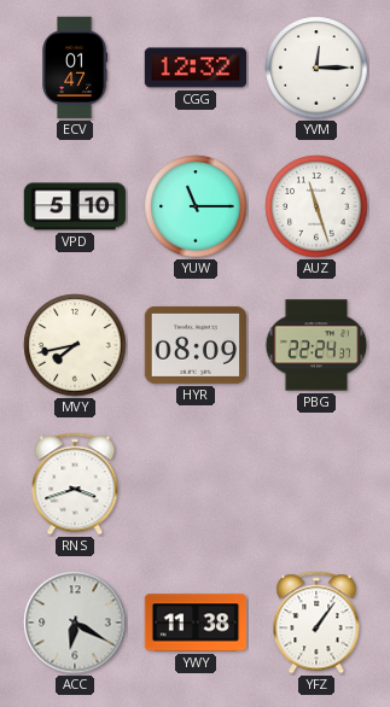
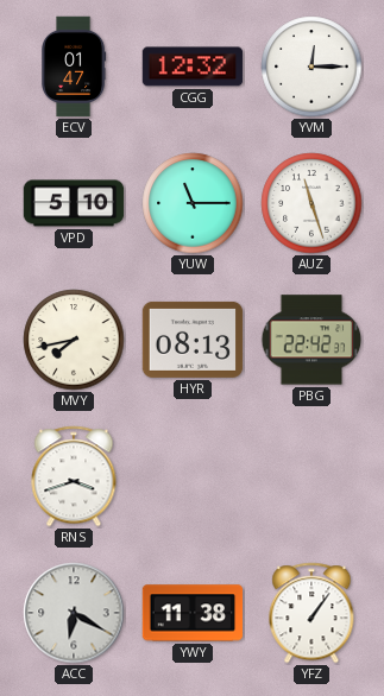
HYR: 08:09 -> 08:13
PBG: 22:24 -> 22:42
